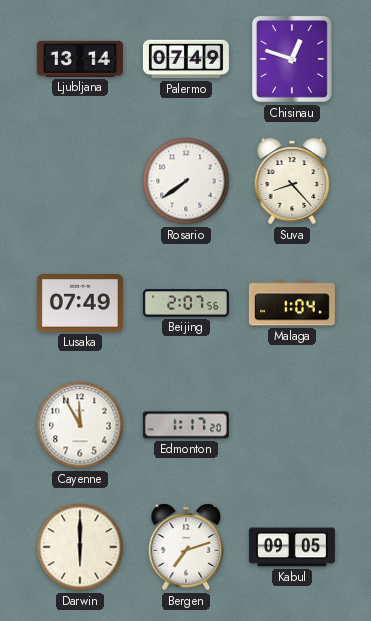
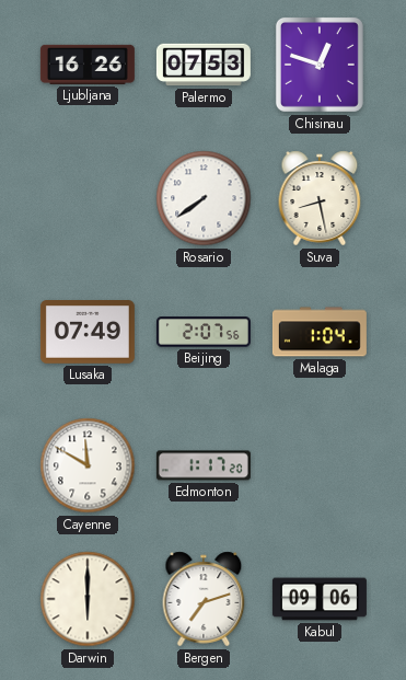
Ljubljana: 13:14 -> 16:26
Palermo: 07:49 -> 07:53
Suva: 8:23 -> 8:28
Cayenne: 11:55 -> 11:50
Kabul: 09:05 -> 09:06
